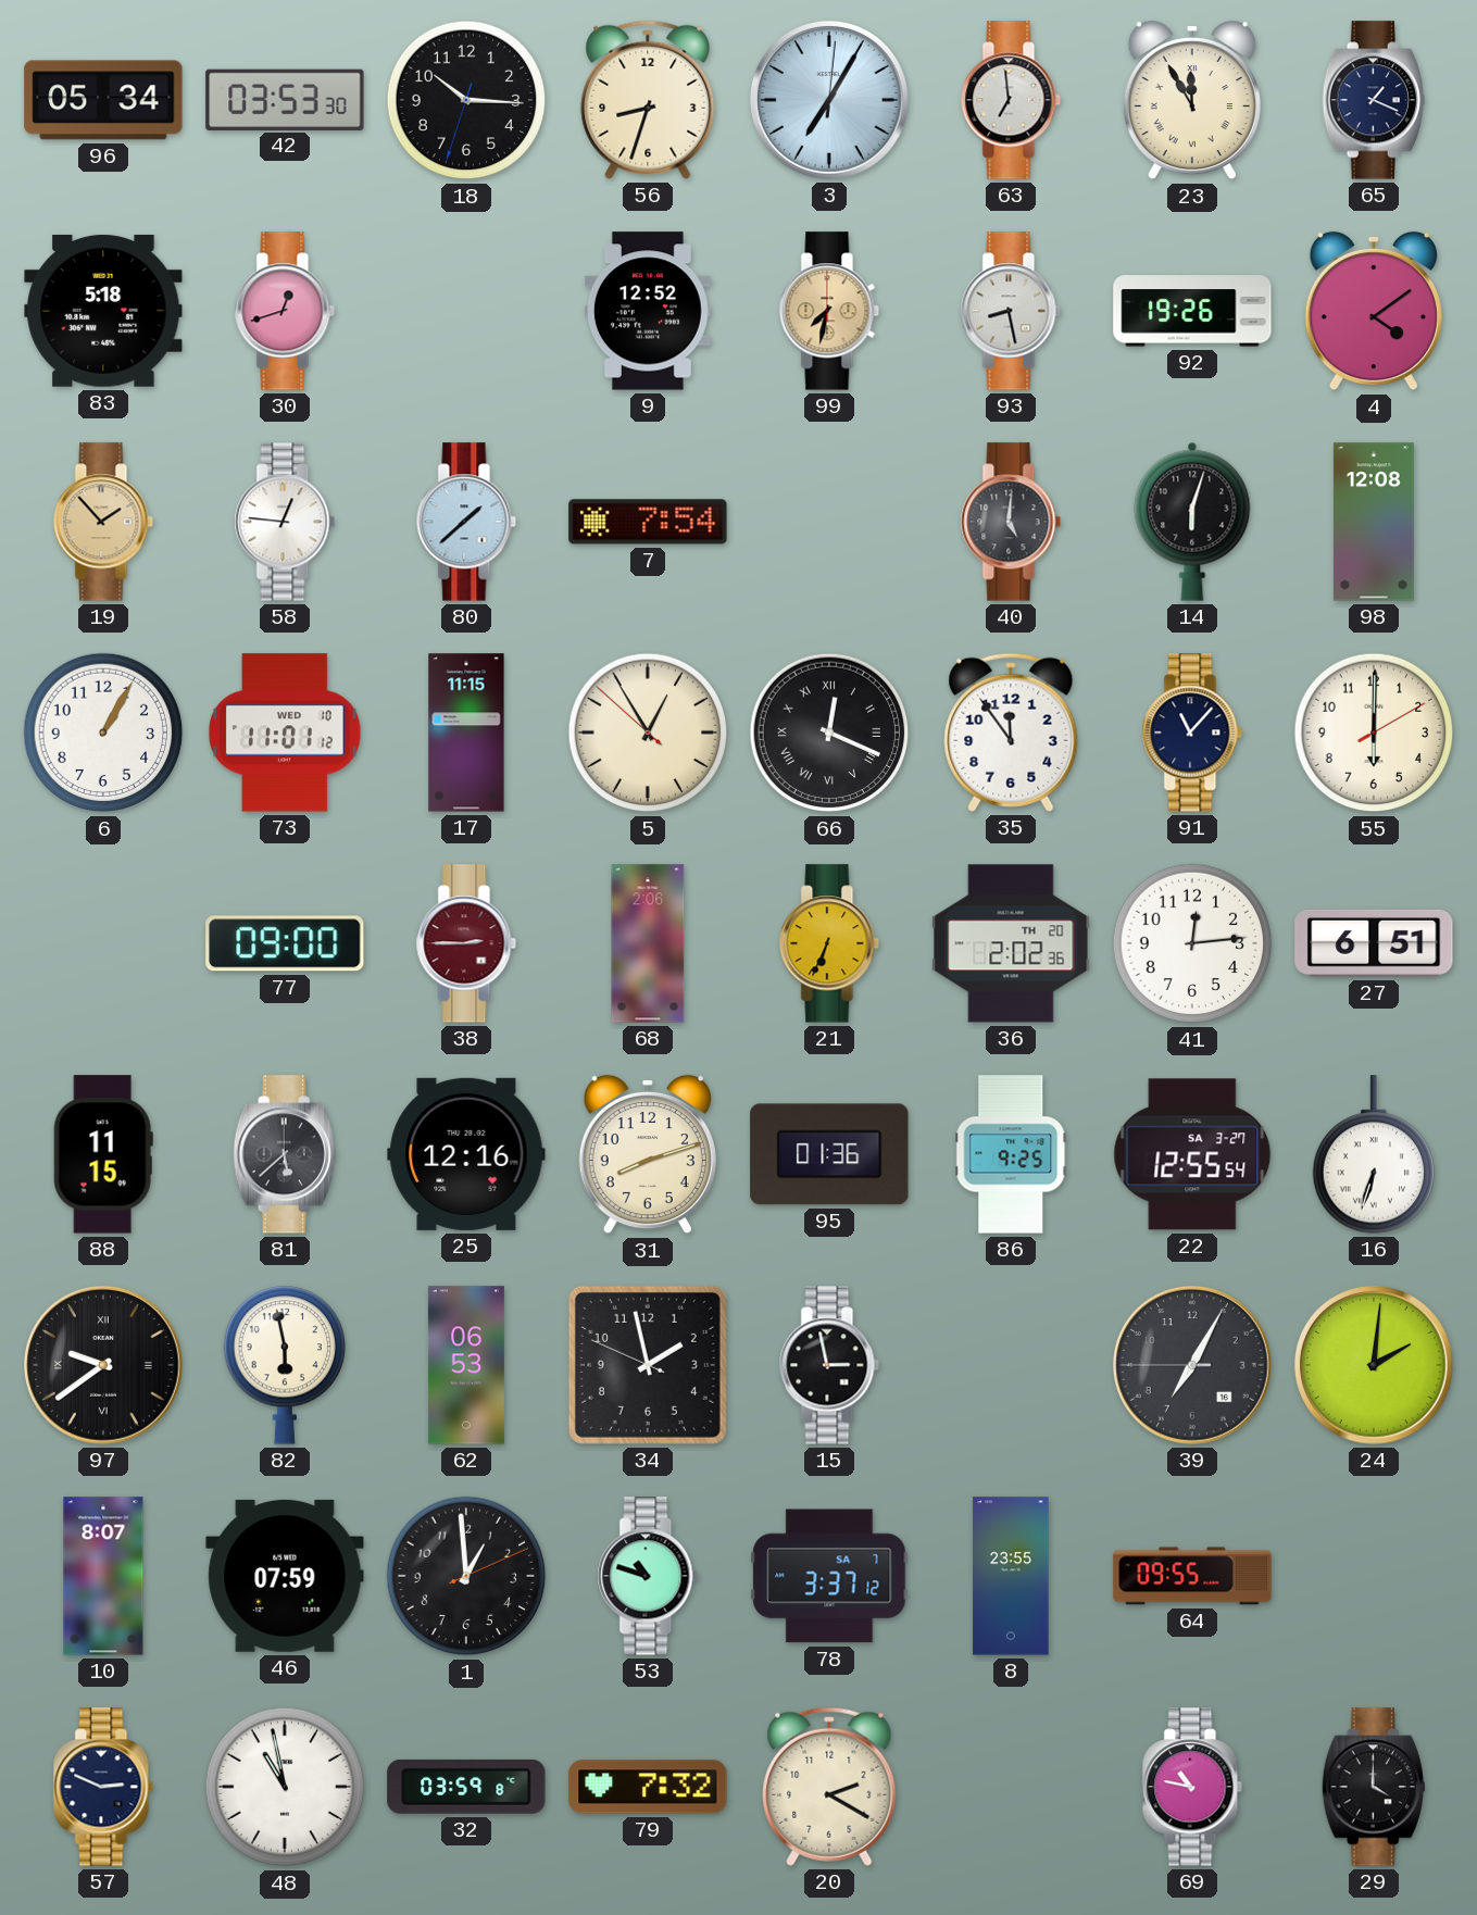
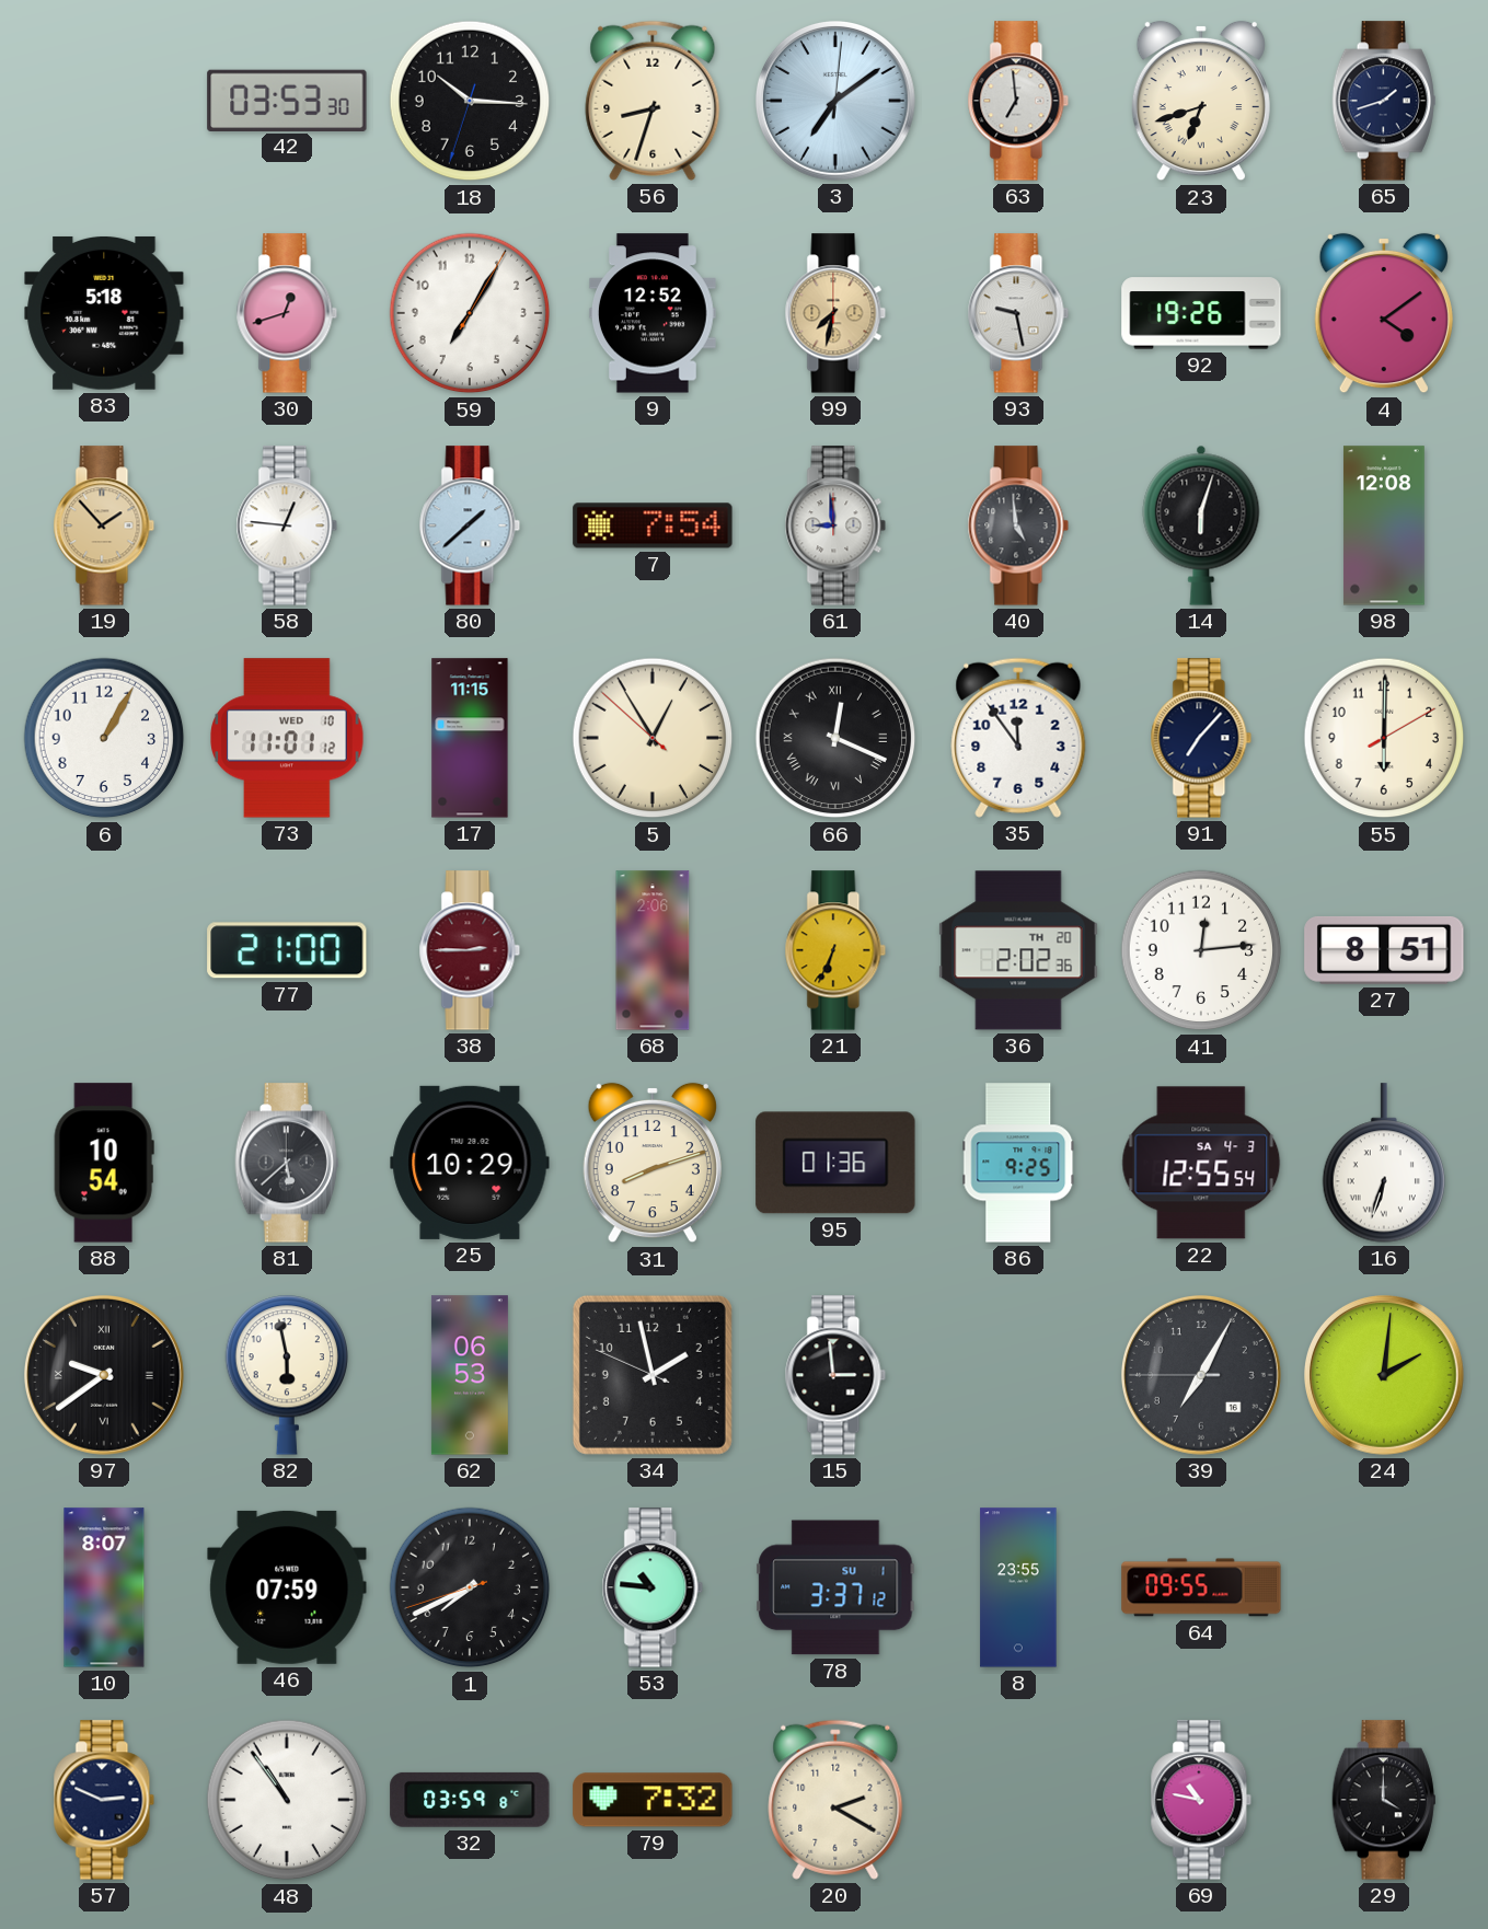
96: 05:34 -> none
3: 7:05 -> 7:09
23: 11:55 -> 6:42
65: 1:19 -> 1:42
59: none -> 7:05
93: 8:28 -> 9:28
61: none -> 8:59
40: 5:01 -> 4:59
91: 11:07 -> 7:07
77: 09:00 -> 21:00
27: 6:51 -> 8:51
88: 11:15 -> 10:54
25: 12:16 -> 10:29
22 date: SA 3-27 -> SA 4-3
15: 2:58 -> 2:59
1: 12:59 -> 7:40
53: 10:48 -> 10:46
78 date: SA 7 -> SU 1
48: 10:58 -> 10:54
